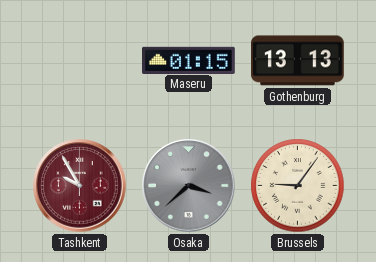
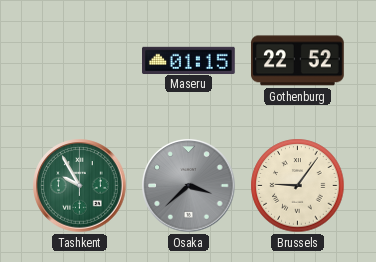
Gothenburg: 13:13 -> 22:52
Tashkent dial: burgundy -> green
